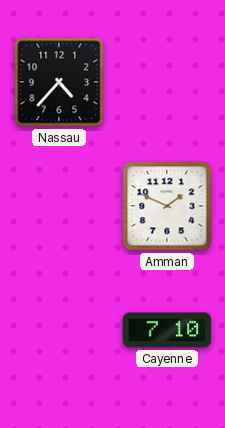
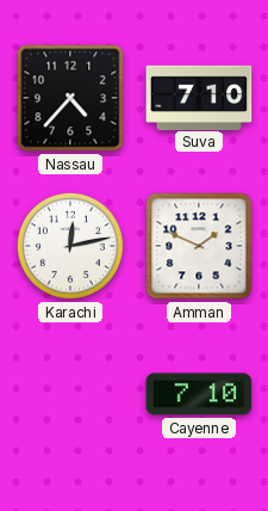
Suva: none -> 7:10
Karachi: none -> 12:13
